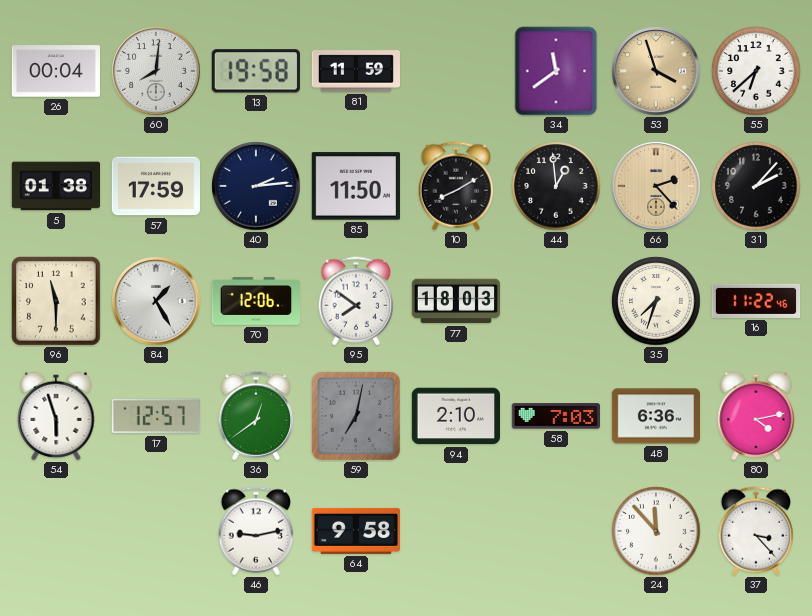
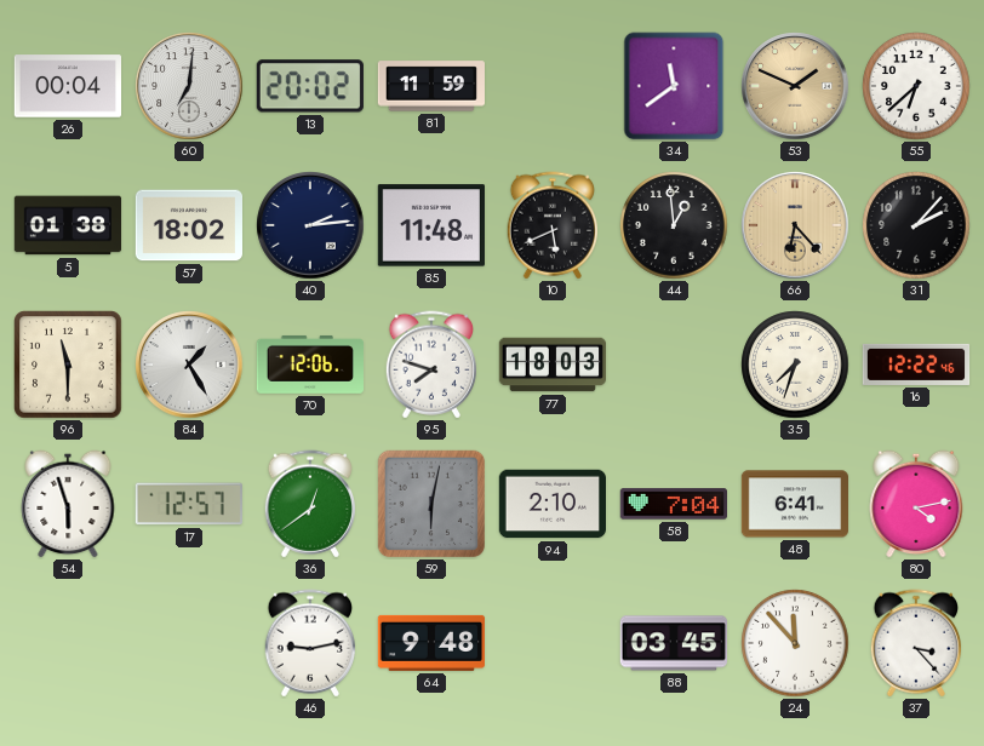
60: 8:01 -> 7:01
13: 19:58 -> 20:02
53: 3:57 -> 1:49
57: 17:59 -> 18:02
85: 11:50 -> 11:48
10: 8:10 -> 5:41
66: 2:23 -> 6:23
95: 7:51 -> 7:48
16: 11:22 -> 12:22
59: 7:02 -> 6:02
58: 7:03 -> 7:04
48: 6:36 -> 6:41
64: 9:58 -> 9:48
88: none -> 03:45
